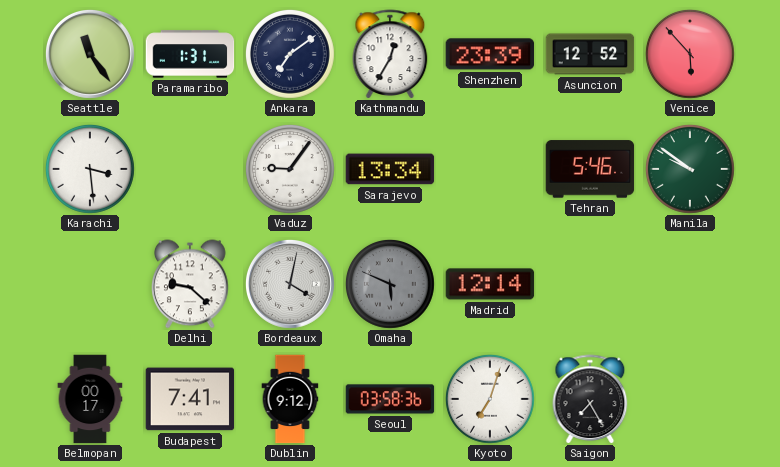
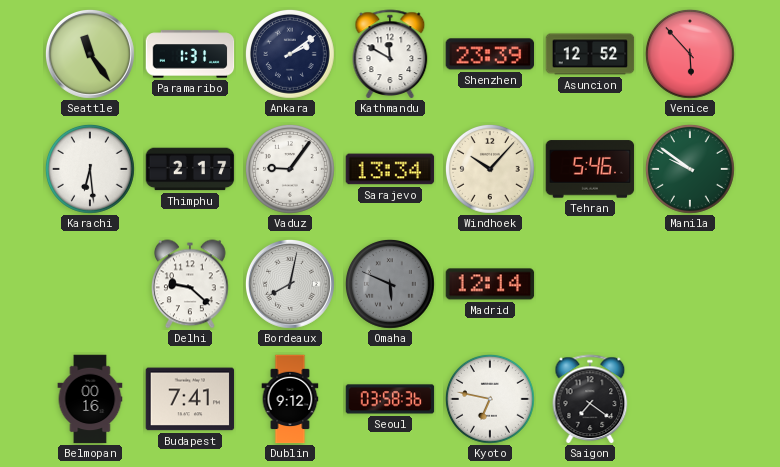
Ankara: 7:09 -> 2:09
Kathmandu: 12:35 -> 11:50
Karachi: 3:29 -> 6:29
Thimphu: none -> 2:17
Windhoek: none -> 10:07
Bordeaux: 4:02 -> 8:02
Belmopan: 00:17 -> 00:16
Kyoto: 7:03 -> 6:47
Saigon: 7:25 -> 7:21
